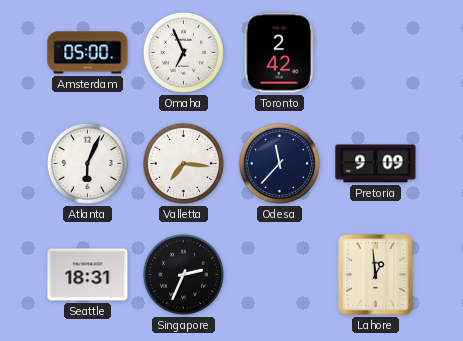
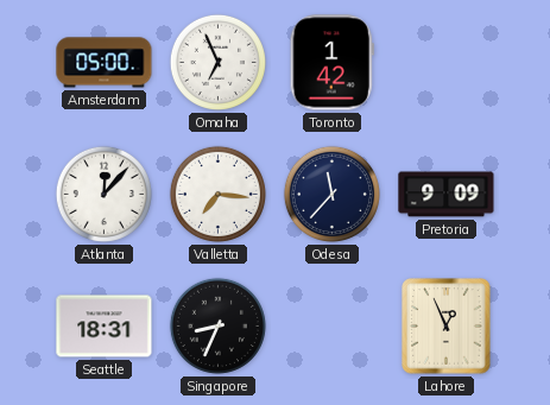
Toronto: 2:42 -> 1:42
Atlanta: 6:04 -> 12:07
Singapore: 2:34 -> 8:34
Lahore: 12:59 -> 12:56
